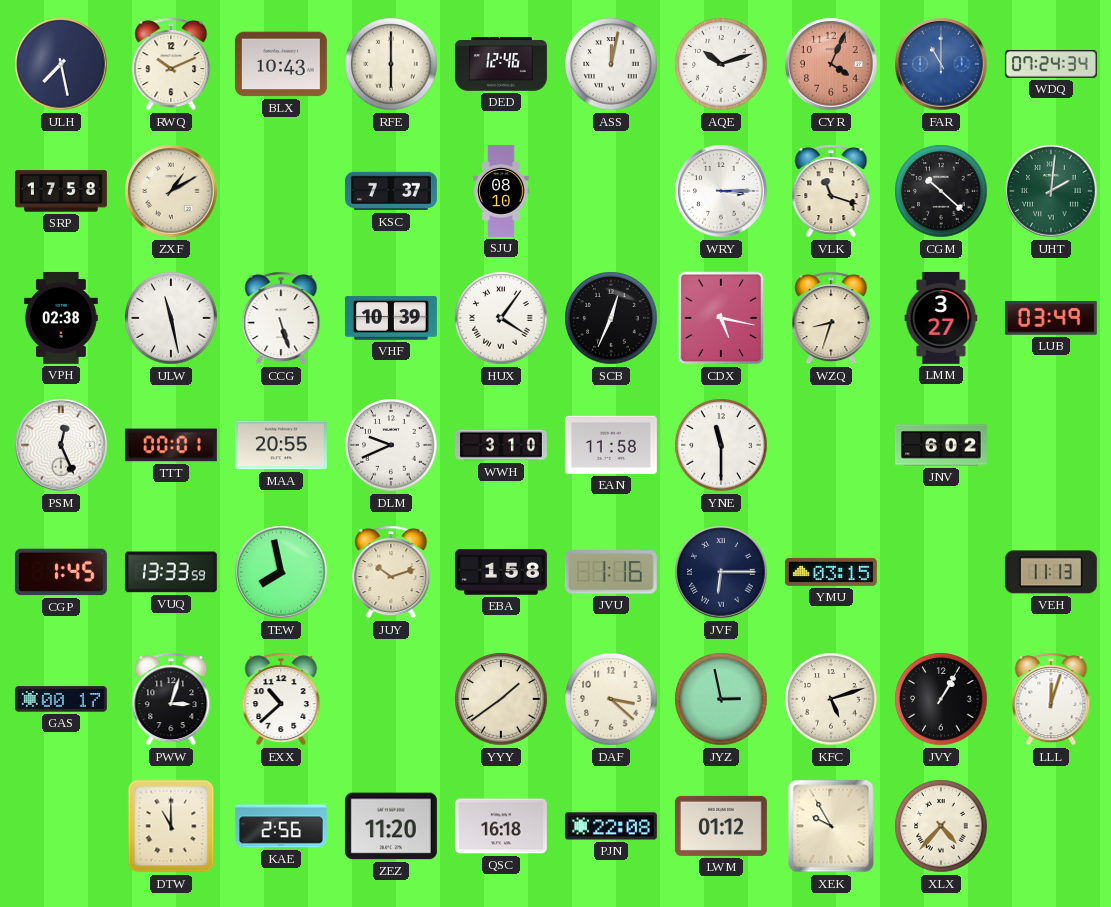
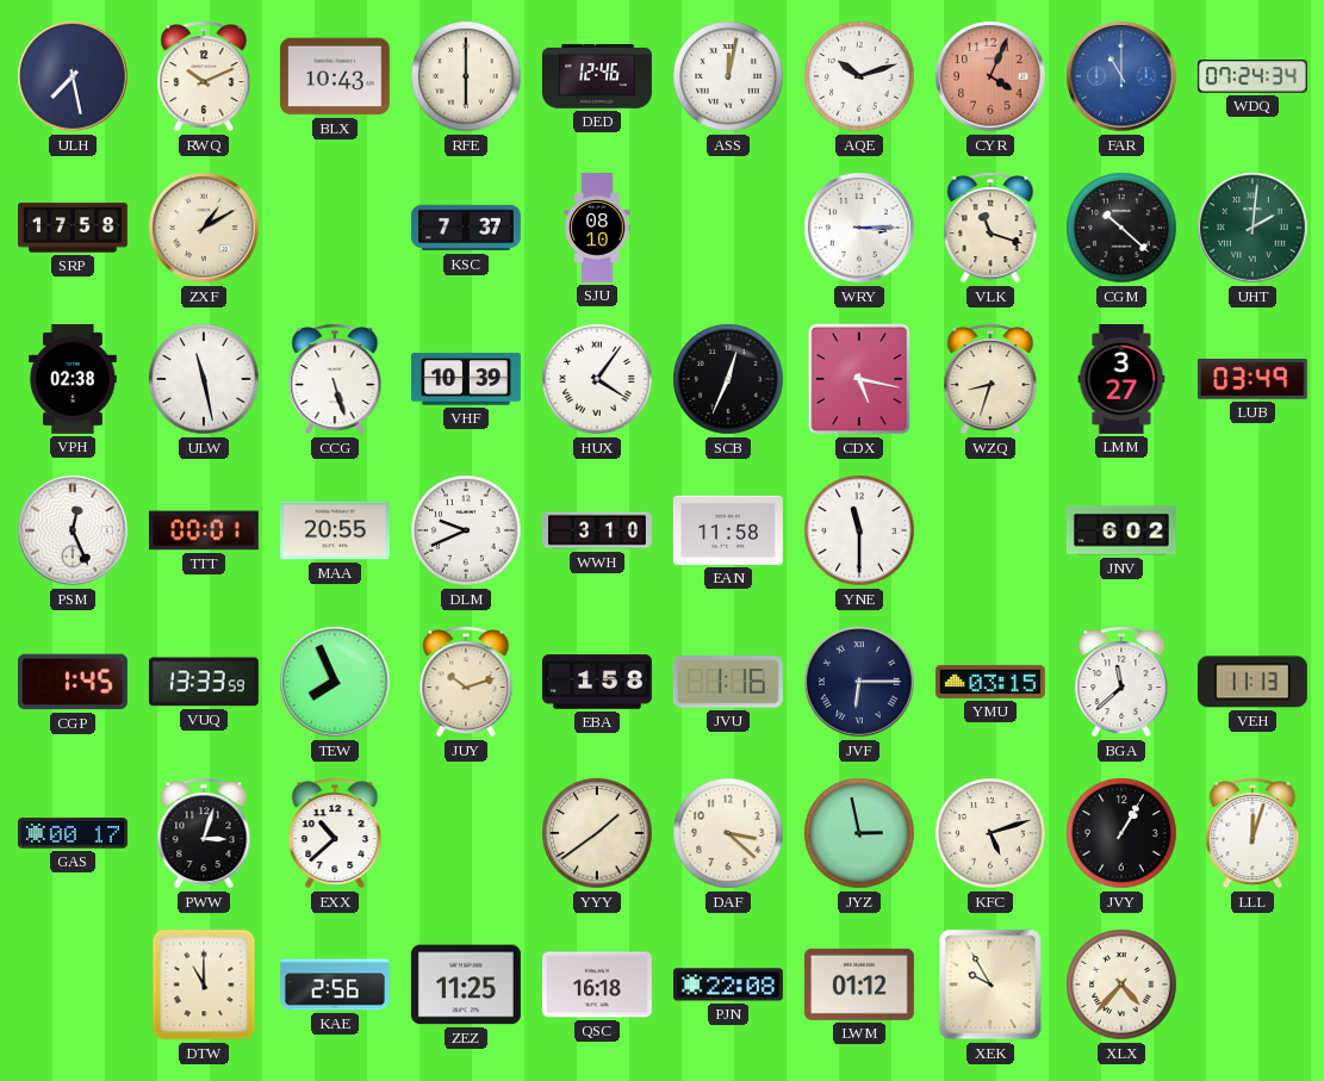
TEW: 7:58 -> 7:56
BGA: none -> 11:38
ZEZ: 11:20 -> 11:25
